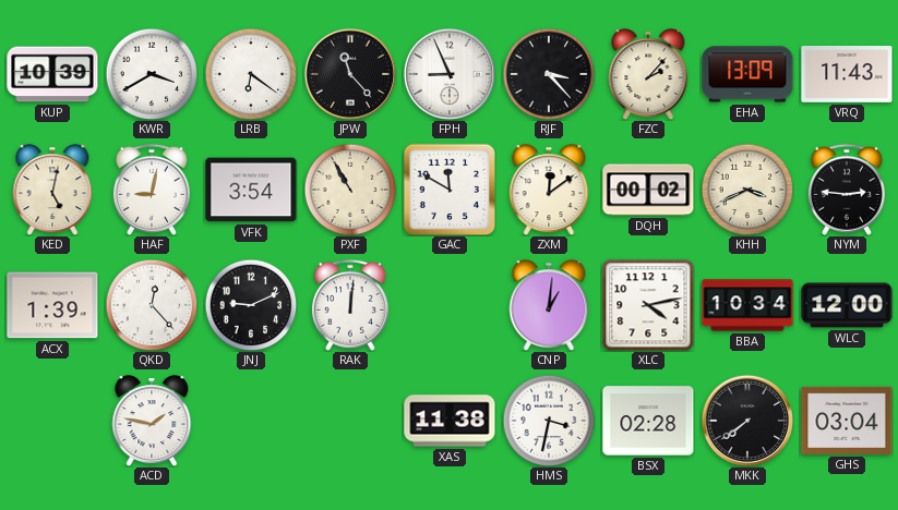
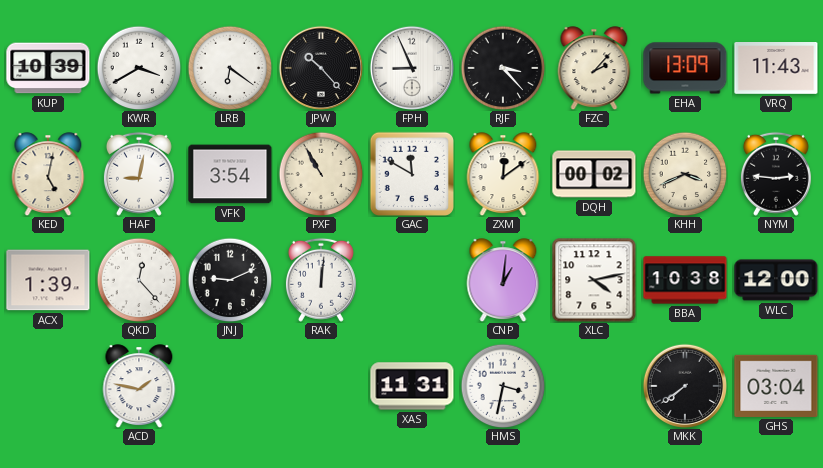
JPW: 11:23 -> 10:23
BBA: 10:34 -> 10:38
XAS: 11:38 -> 11:31
BSX: 02:28 -> none
